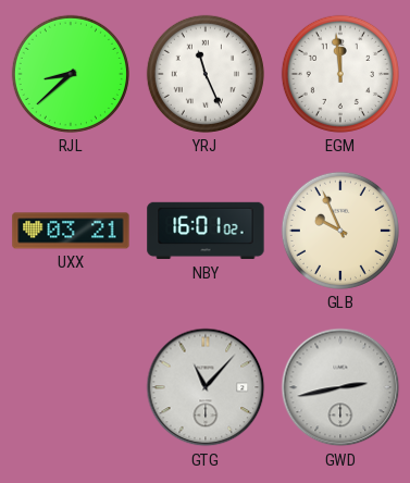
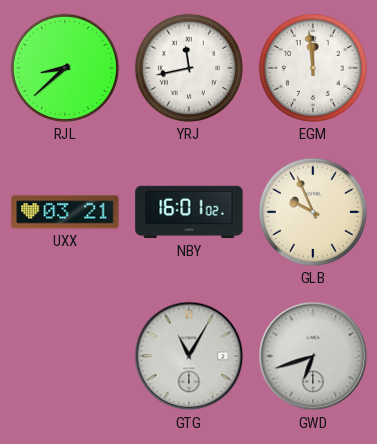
YRJ: 11:26 -> 11:43
GTG: 11:07 -> 11:05
GWD: 2:43 -> 6:42
